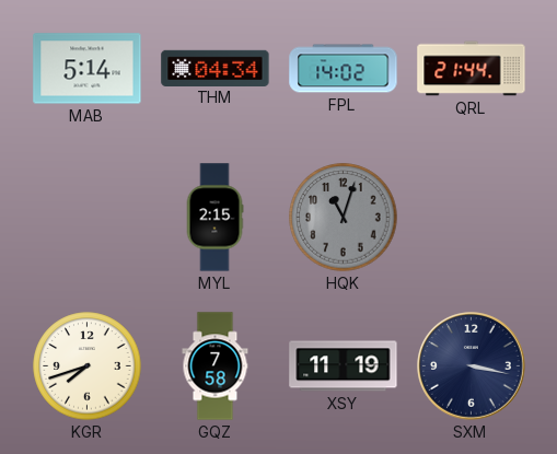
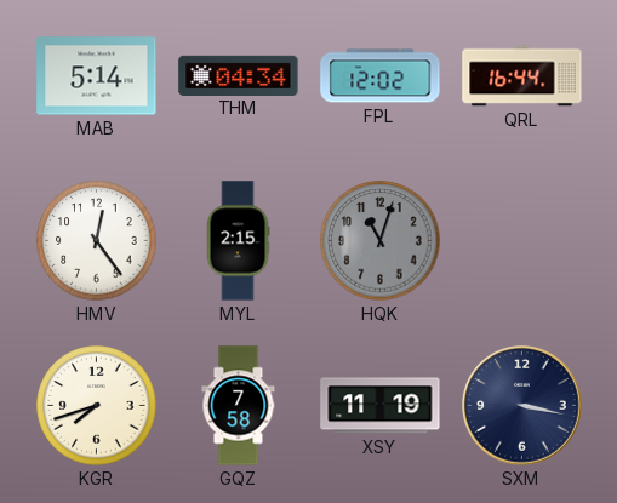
FPL: 14:02 -> 12:02
QRL: 21:44 -> 16:44
HMV: none -> 12:24
